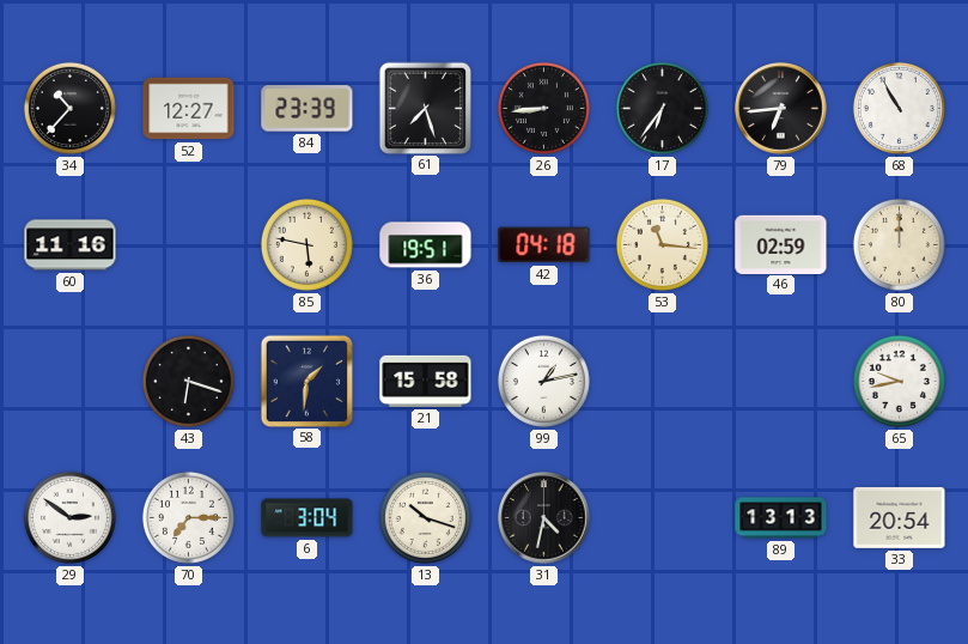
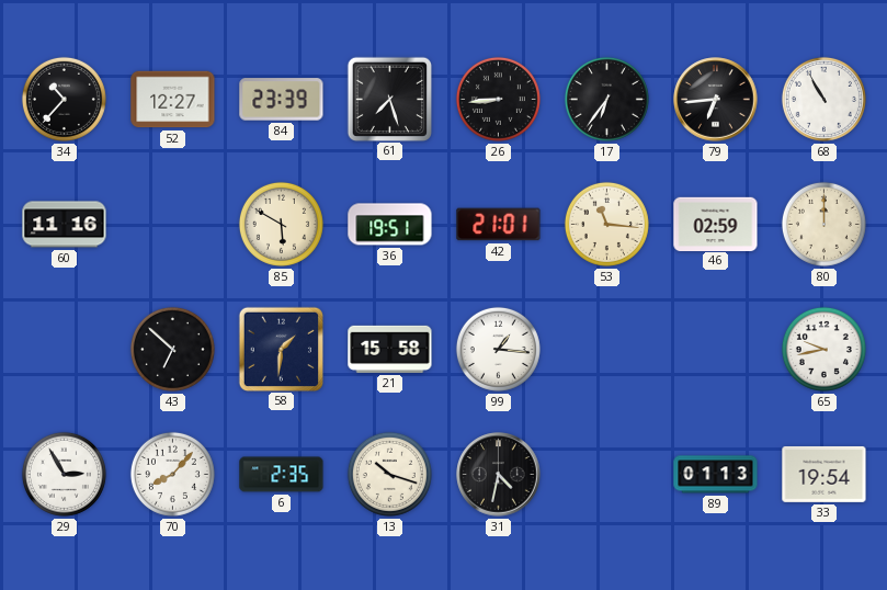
85: 5:47 -> 5:50
42: 04:18 -> 21:01
43: 6:18 -> 6:52
99: 1:13 -> 1:16
29: 2:51 -> 2:55
70: 7:15 -> 8:07
6: 3:04 -> 2:35
89: 13:13 -> 01:13
33: 20:54 -> 19:54
